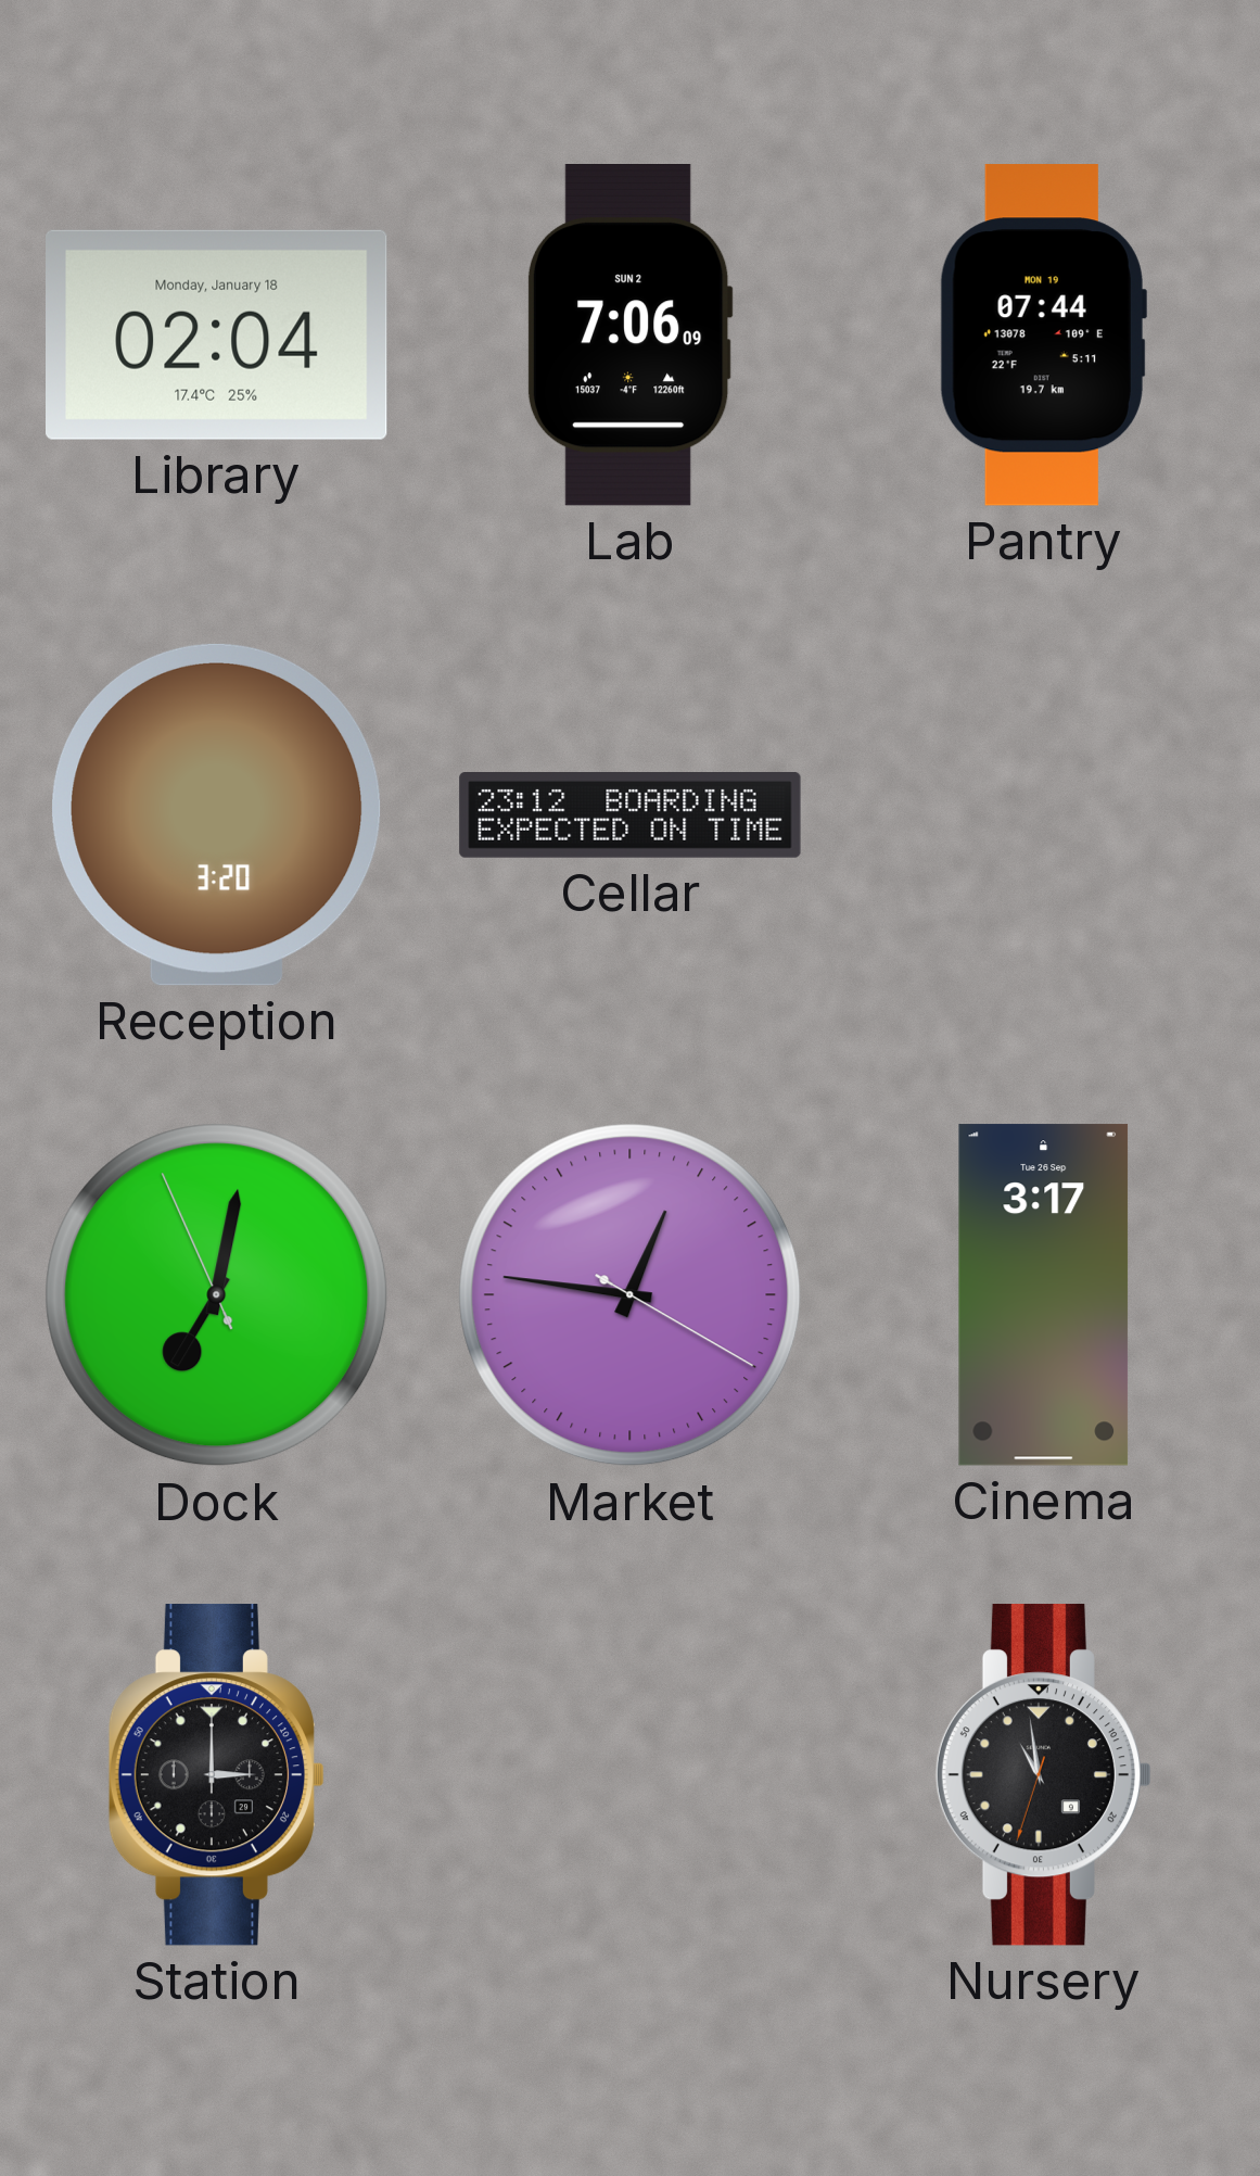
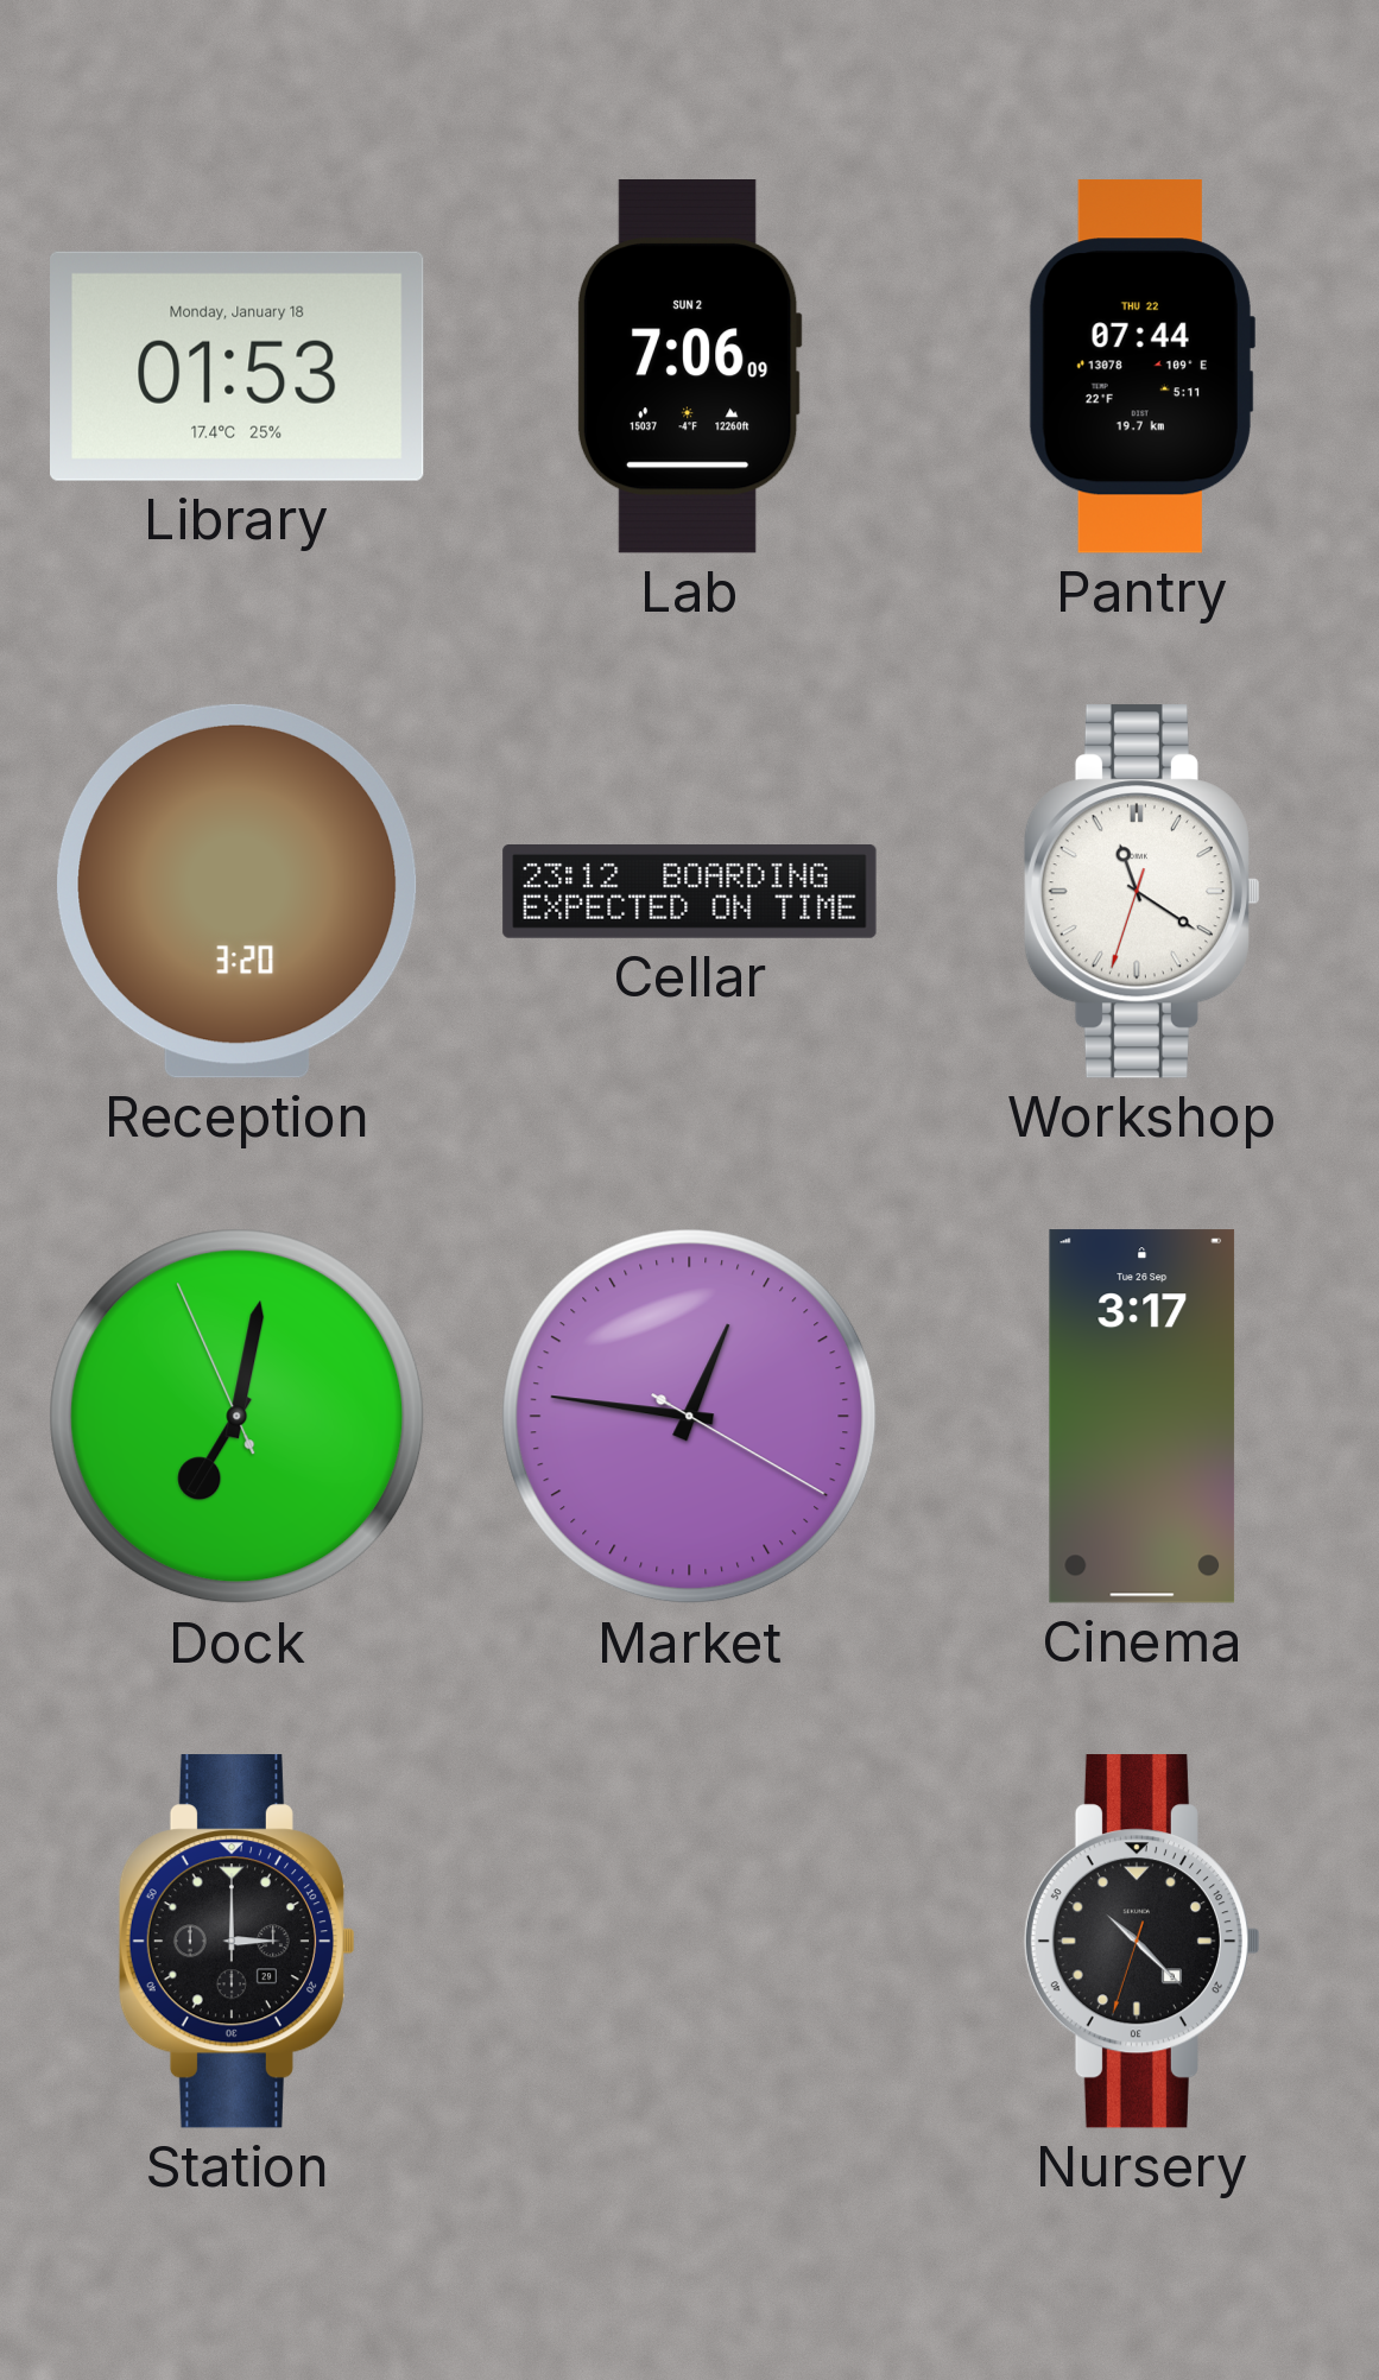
Library: 02:04 -> 01:53
Pantry date: MON 19 -> THU 22
Workshop: none -> 11:20
Nursery: 10:58 -> 10:22
